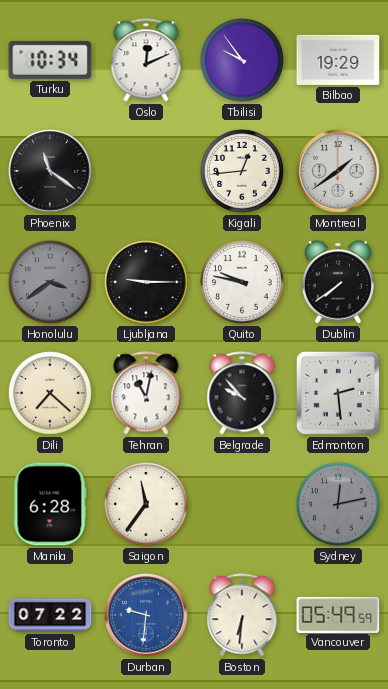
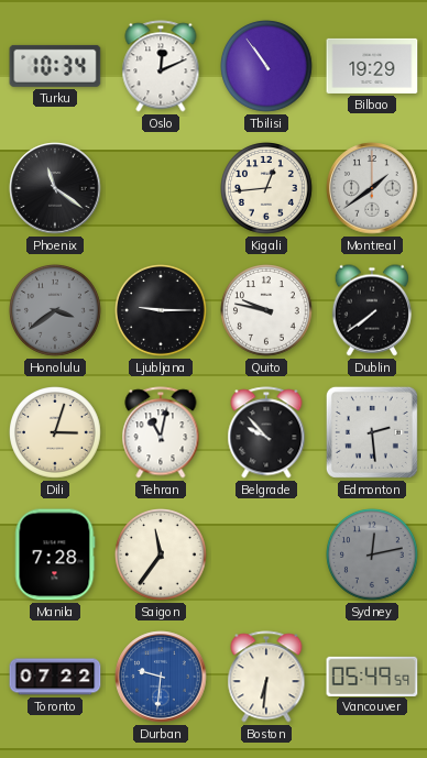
Tbilisi: 9:54 -> 10:54
Dili: 7:22 -> 3:03
Manila: 6:28 -> 7:28
